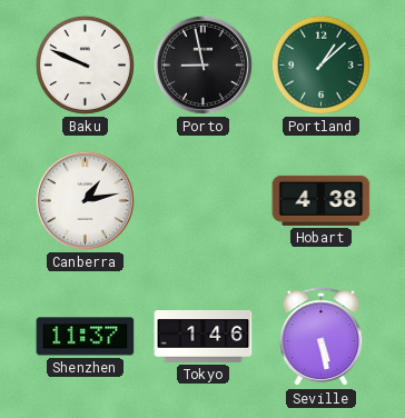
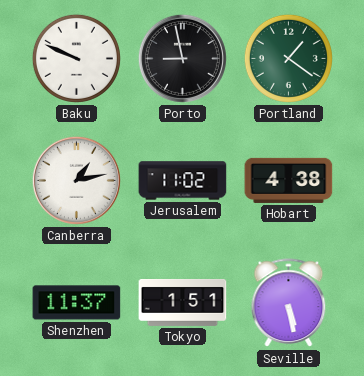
Portland: 1:08 -> 1:21
Jerusalem: none -> 11:02
Tokyo: 1:46 -> 1:51
